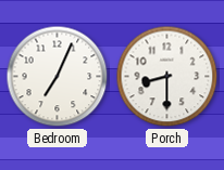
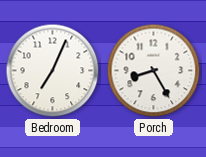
Porch: 8:30 -> 8:25
